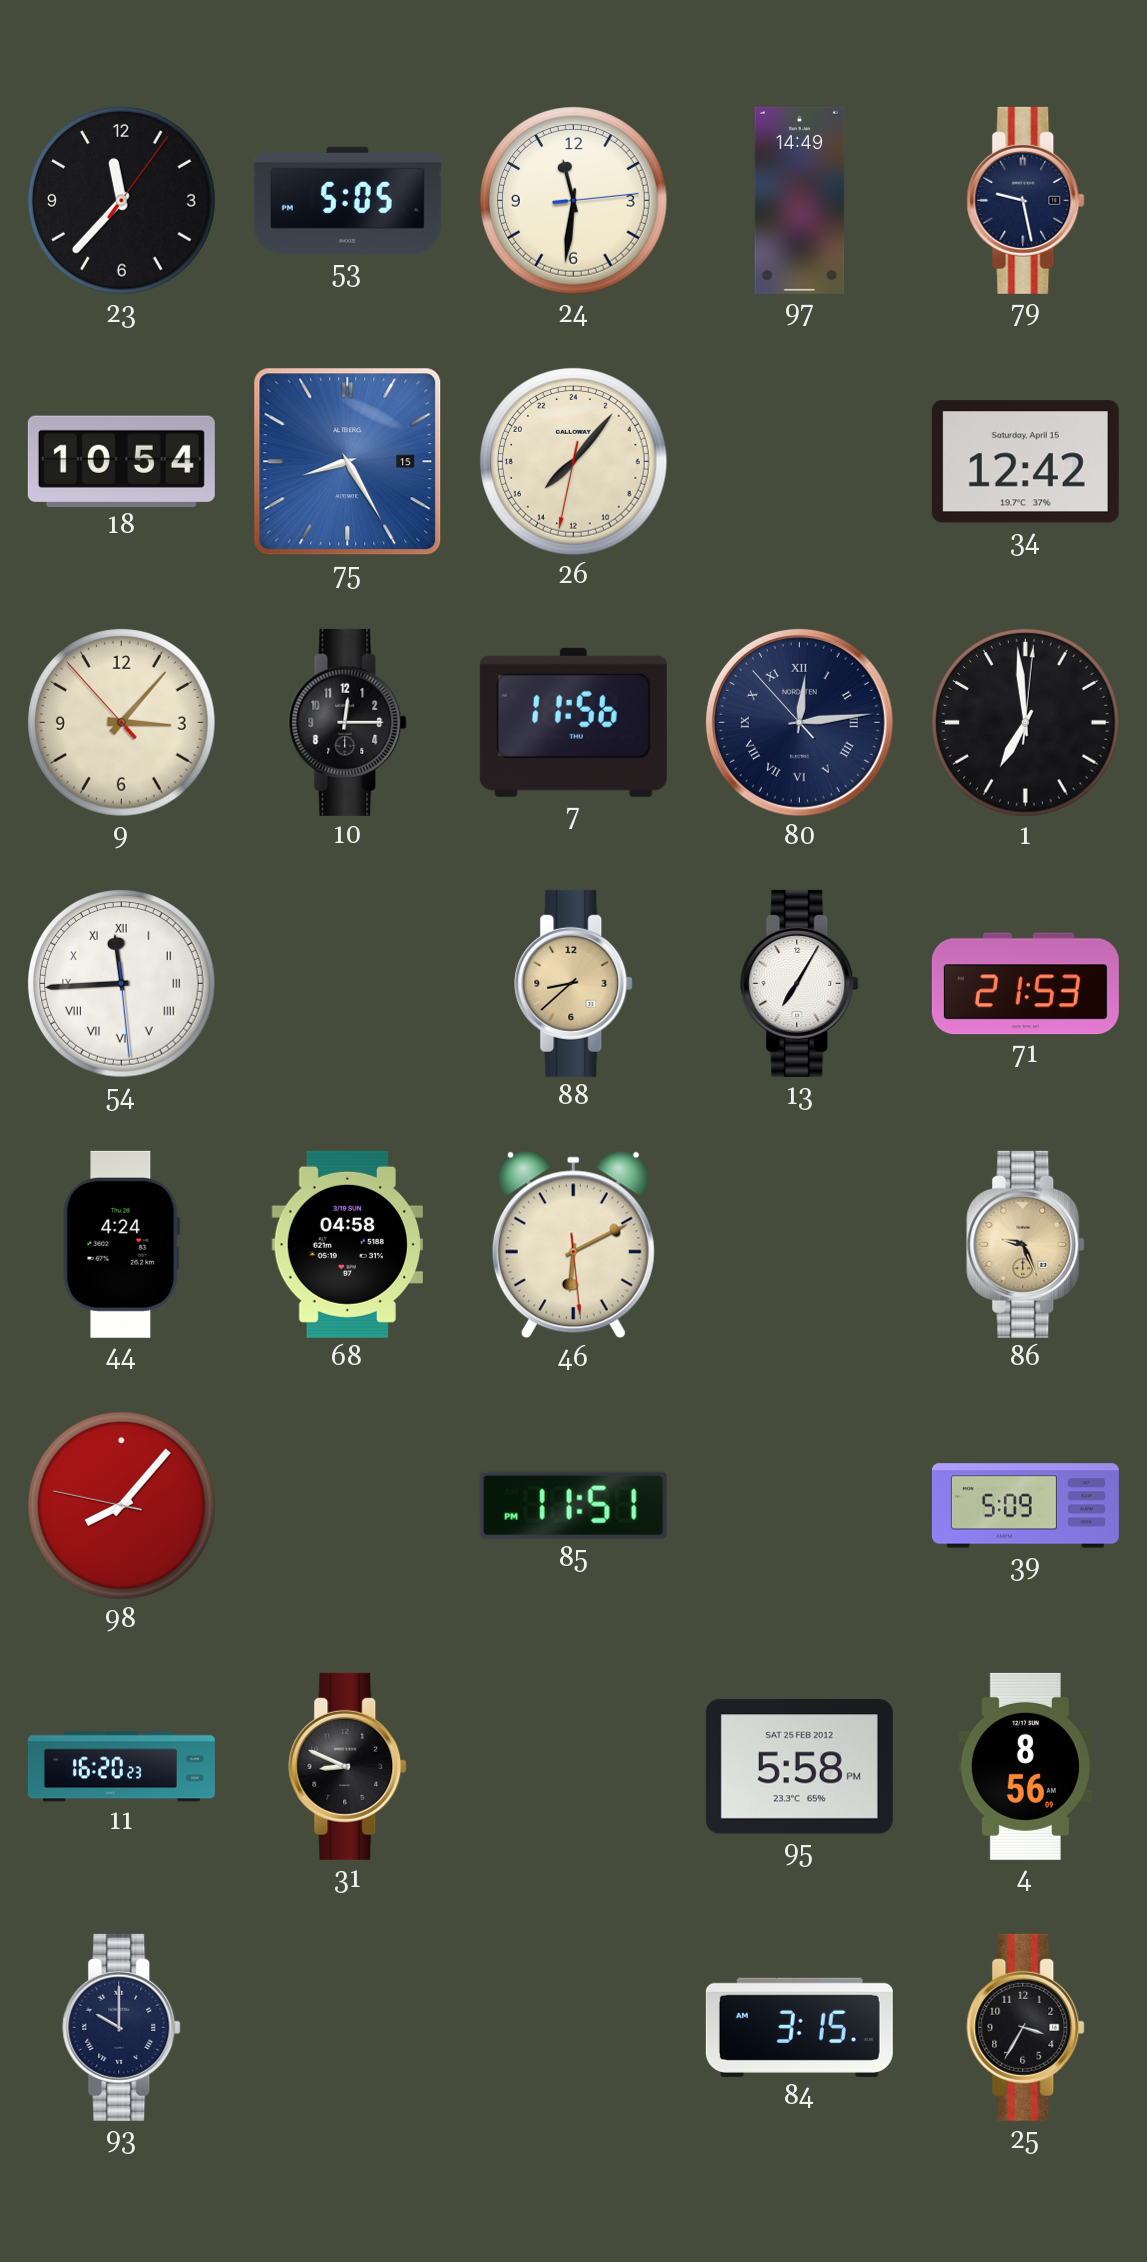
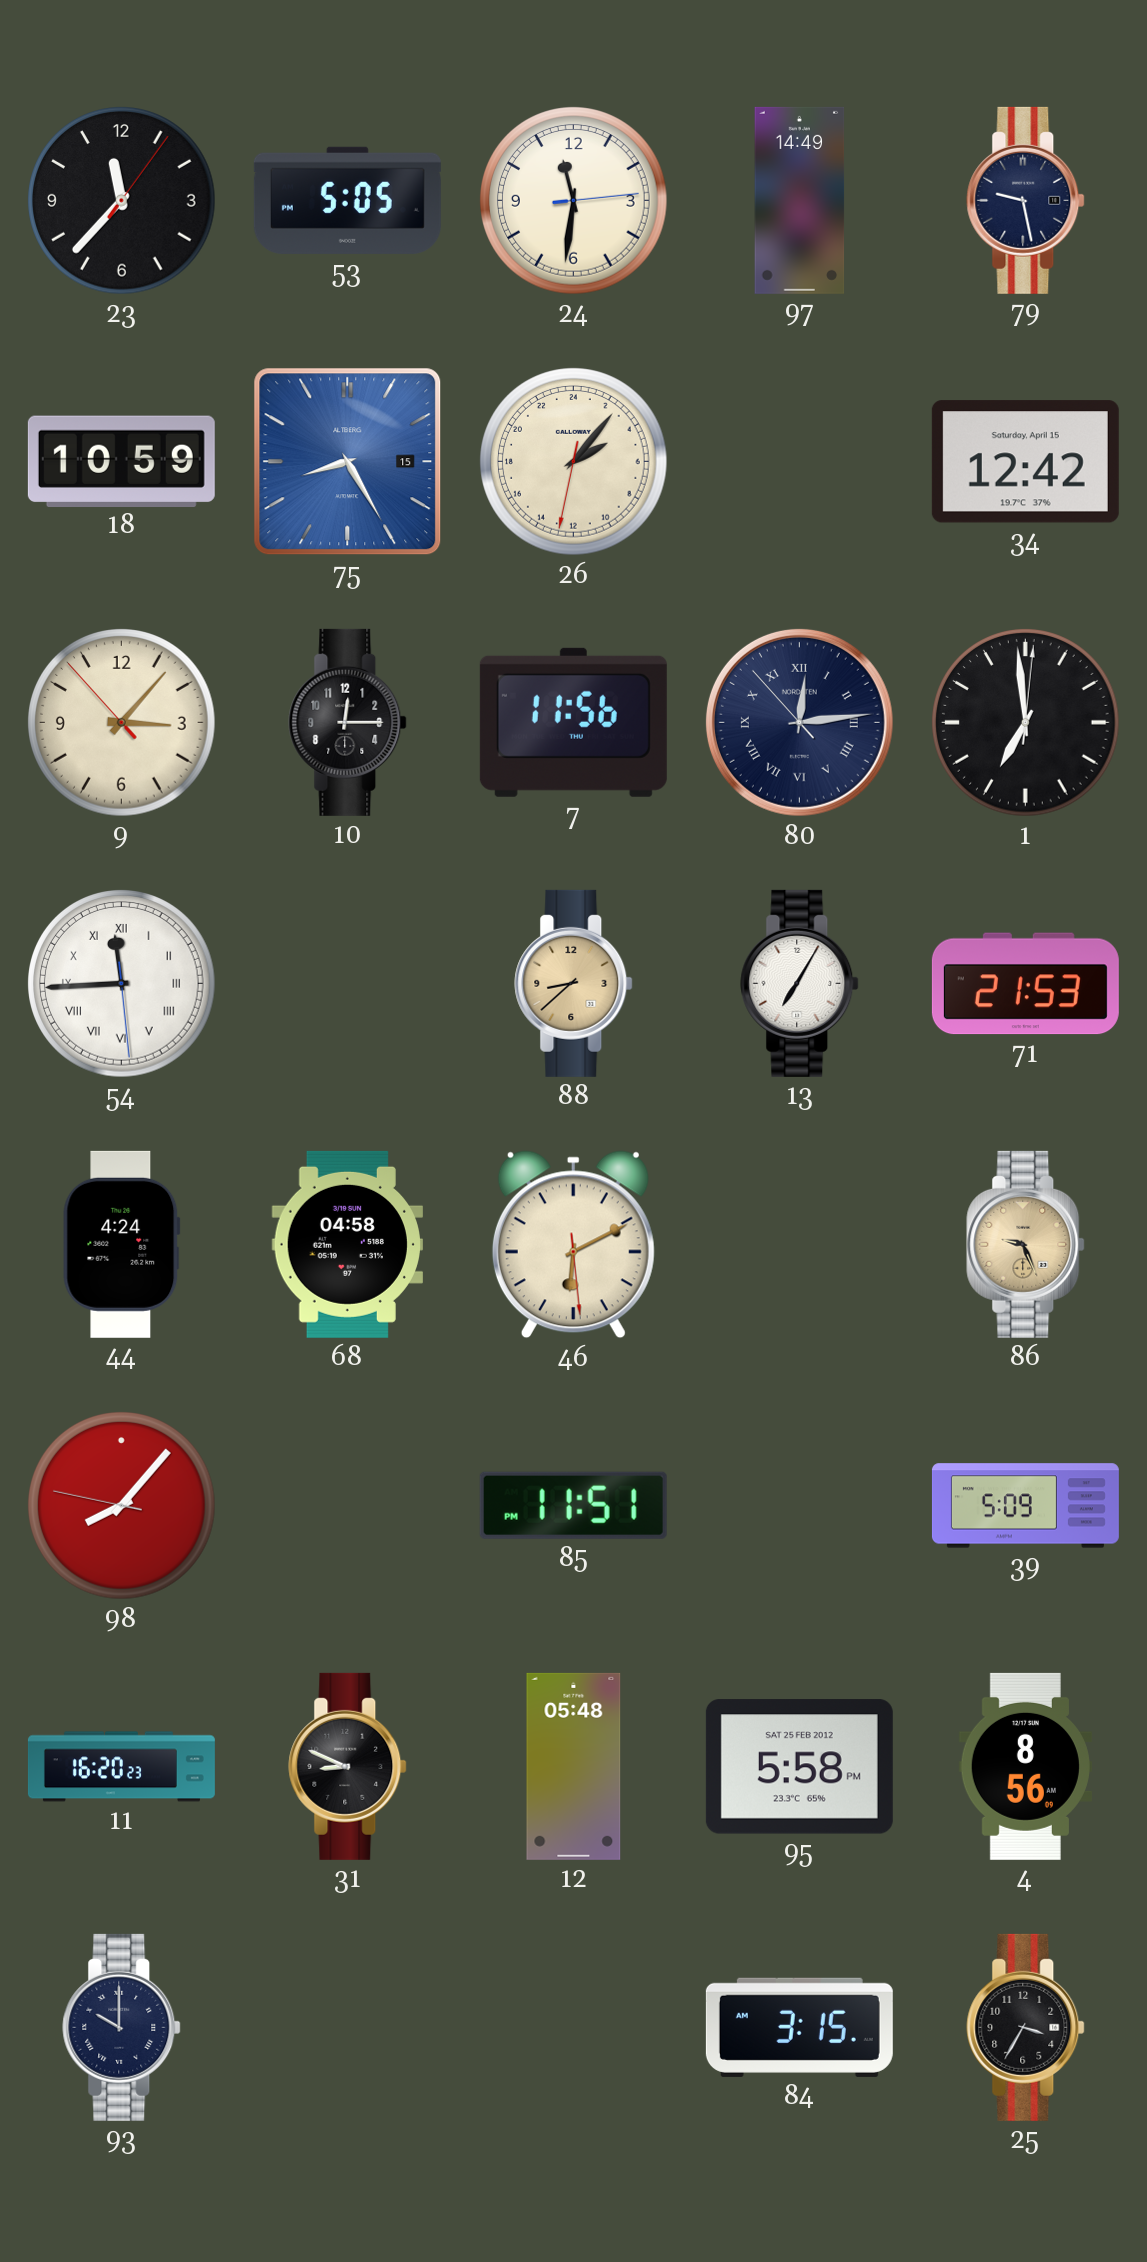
18: 10:54 -> 10:59
26: 15:06 -> 4:06
12: none -> 05:48
